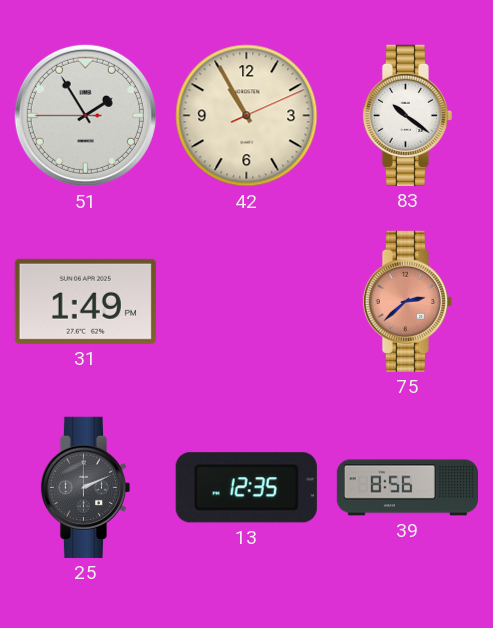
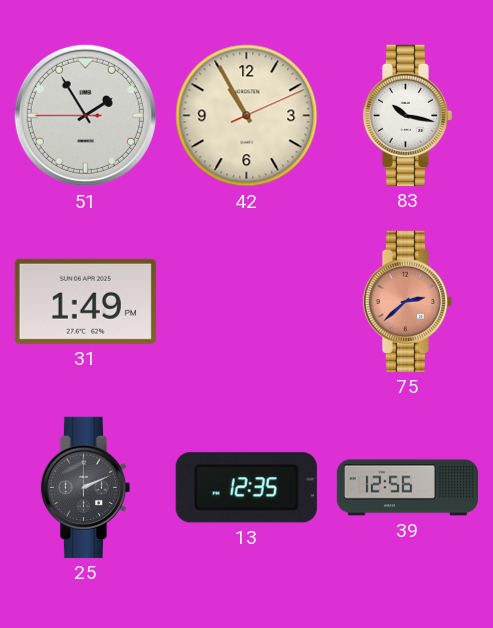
83: 10:21 -> 10:17
39: 8:56 -> 12:56
